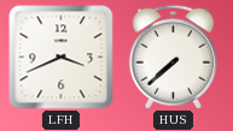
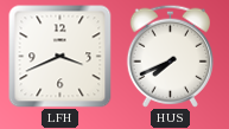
HUS: 7:38 -> 7:41
